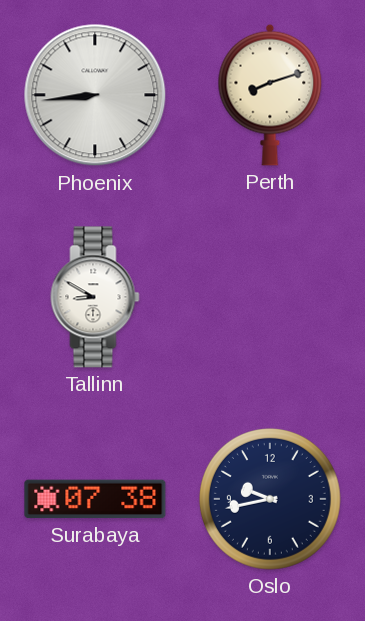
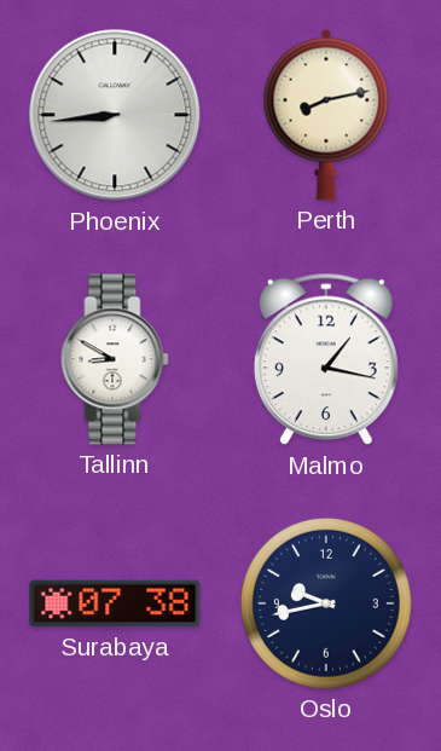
Perth: 8:12 -> 8:13
Malmo: none -> 1:17
